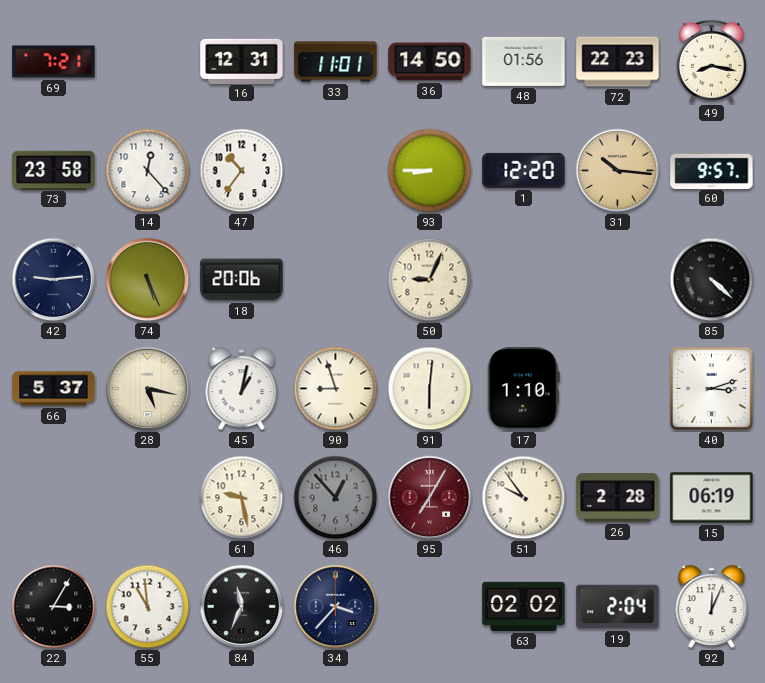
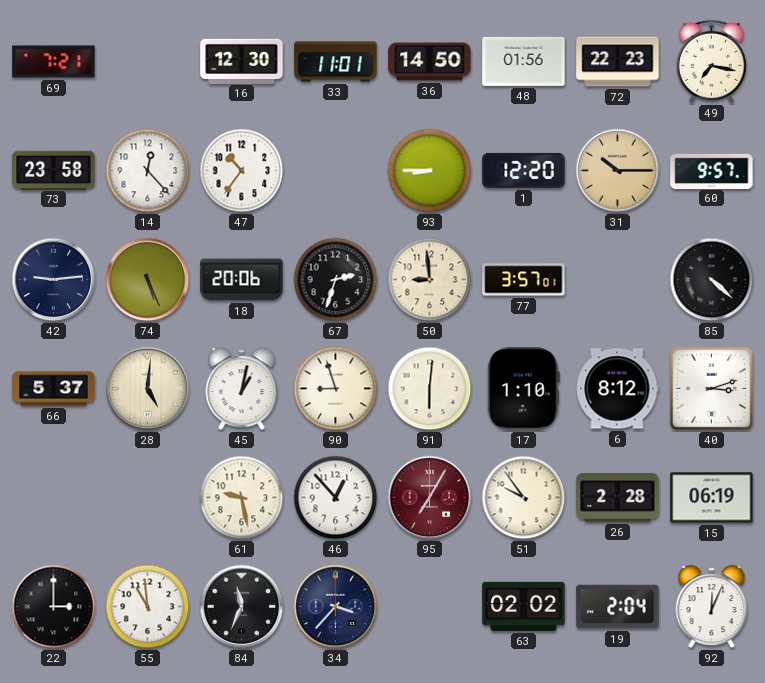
16: 12:31 -> 12:30
49: 8:17 -> 7:17
31: 10:16 -> 10:15
67: none -> 2:33
50: 9:04 -> 8:59
77: none -> 3:57
28: 5:17 -> 5:01
6: none -> 8:12
46 dial: grey -> white
22: 3:05 -> 3:00
